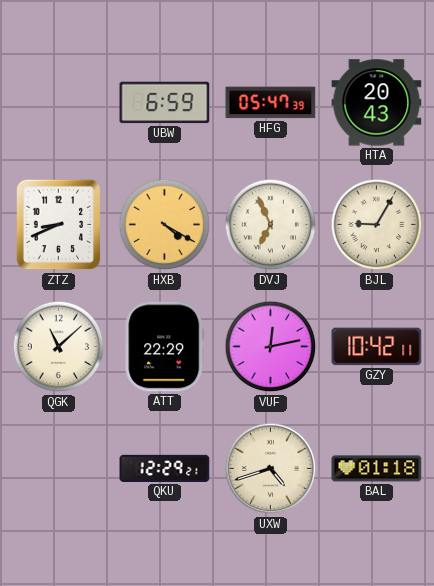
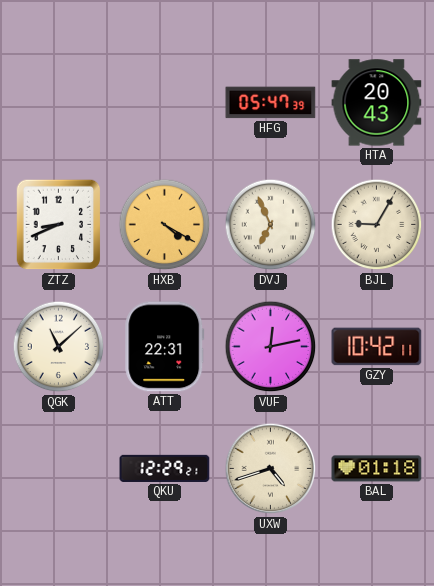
UBW: 6:59 -> none
ATT: 22:29 -> 22:31
